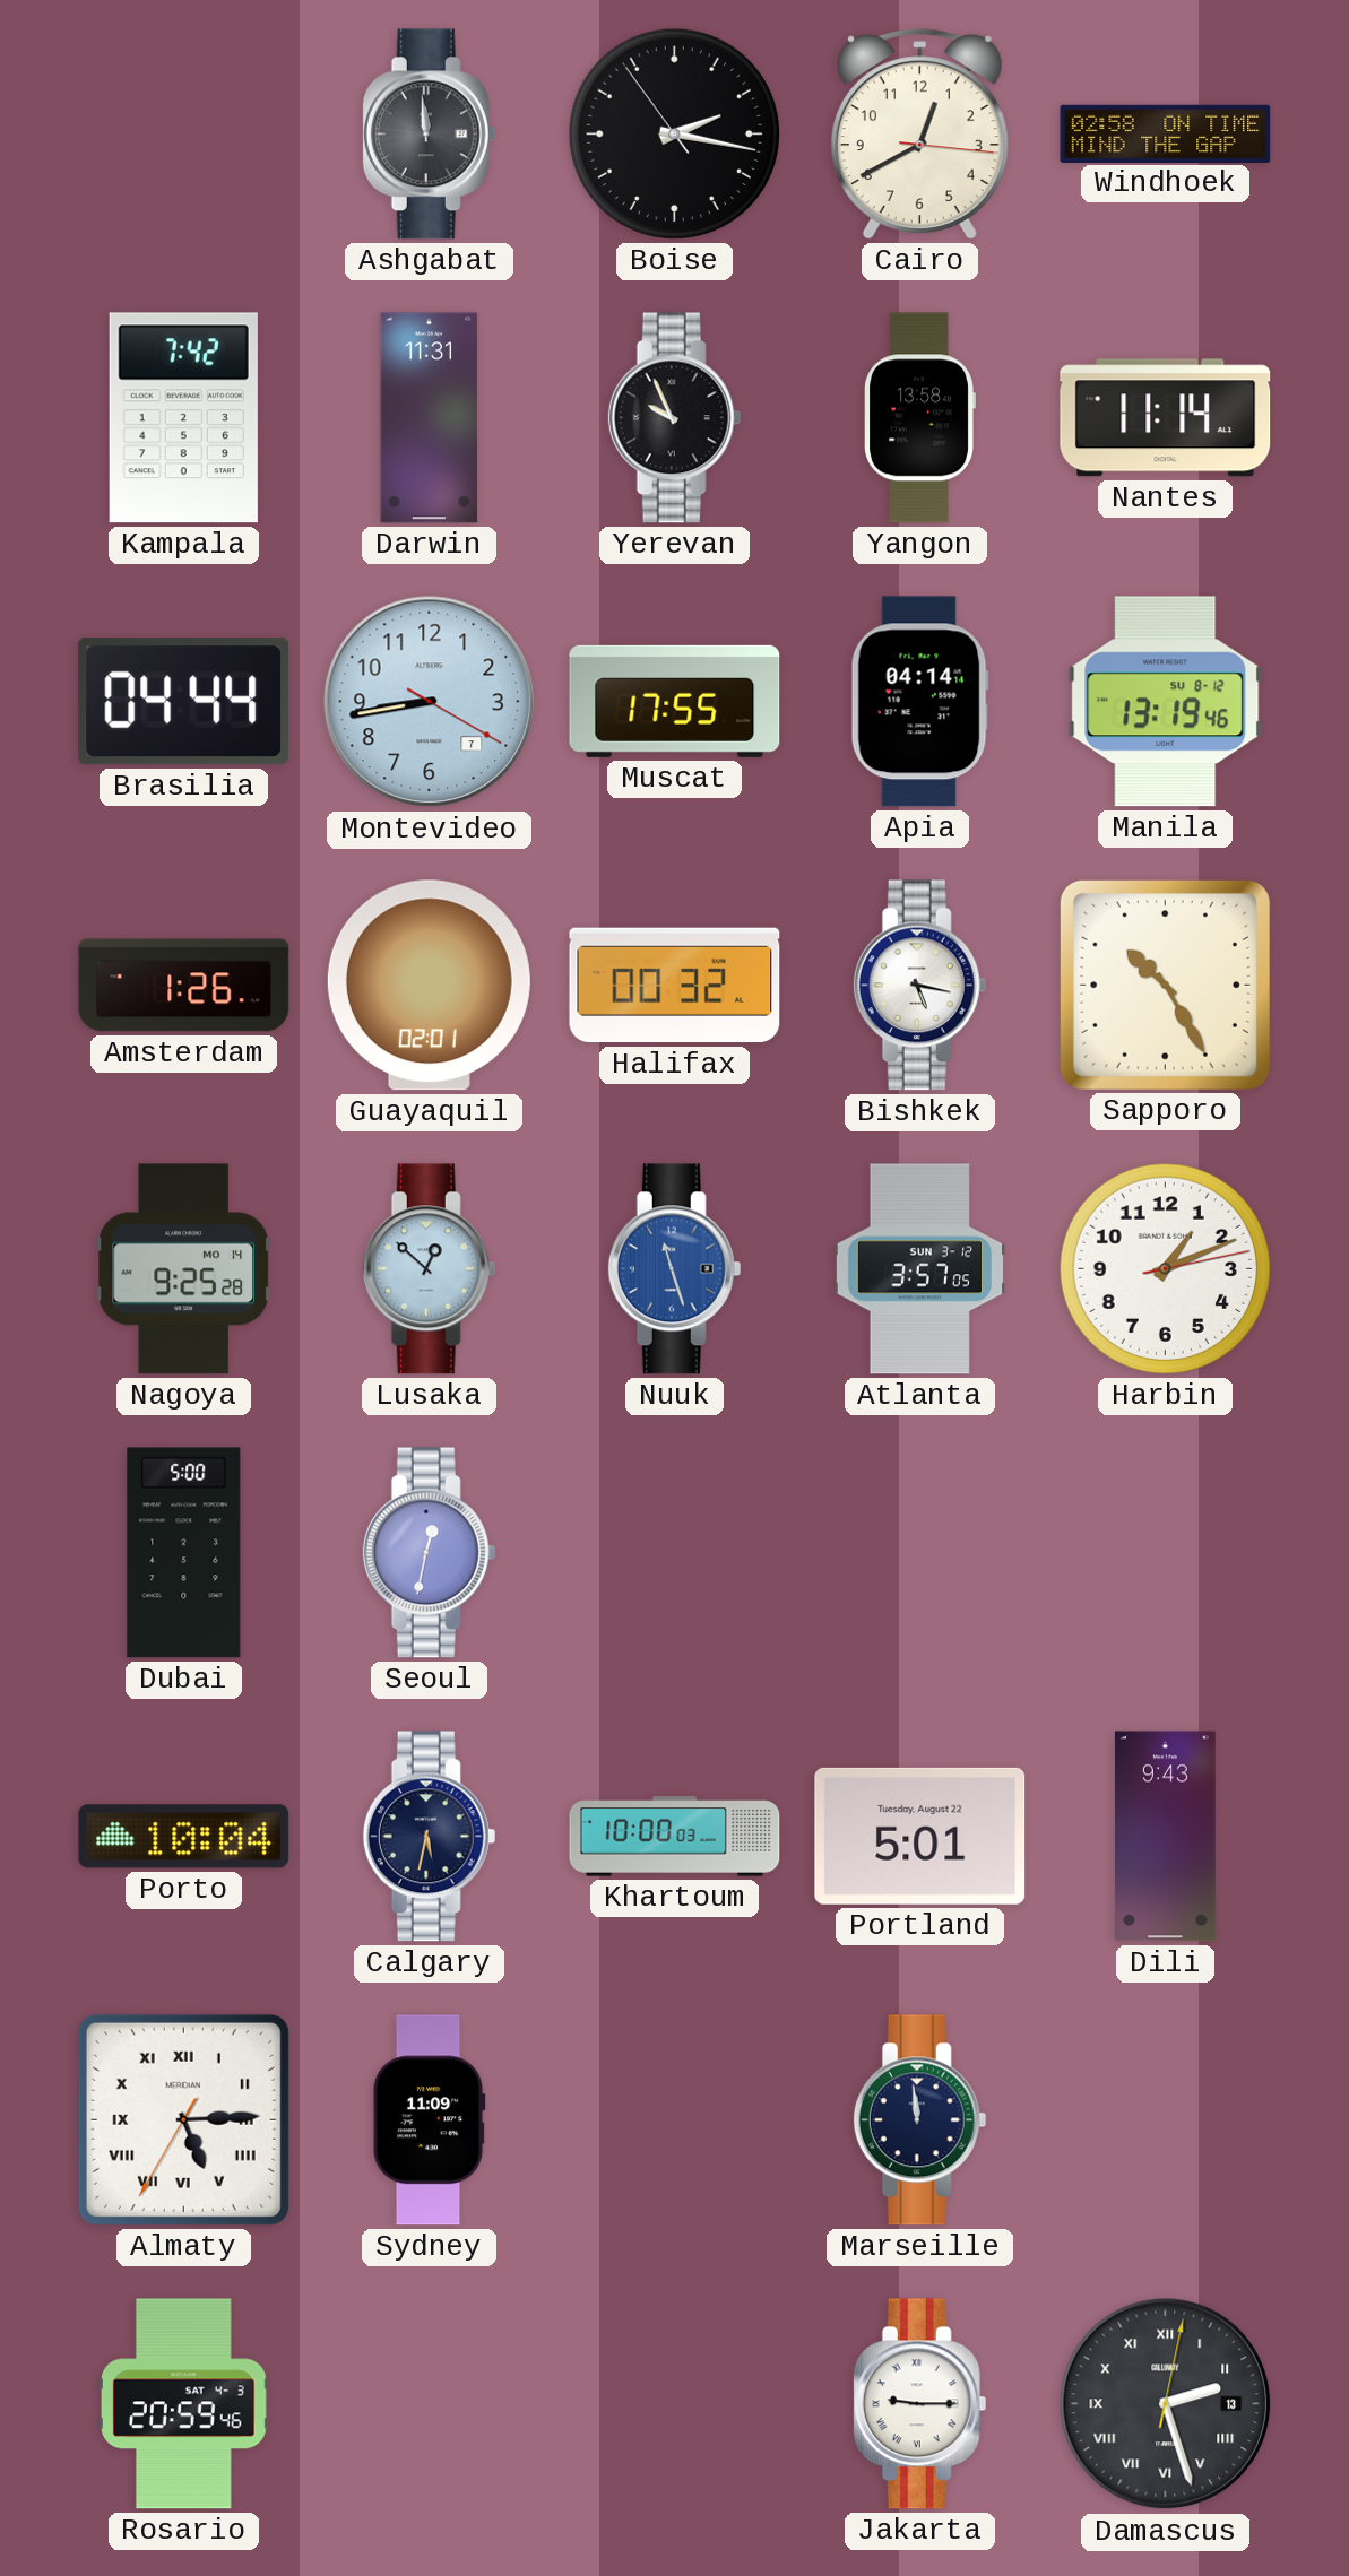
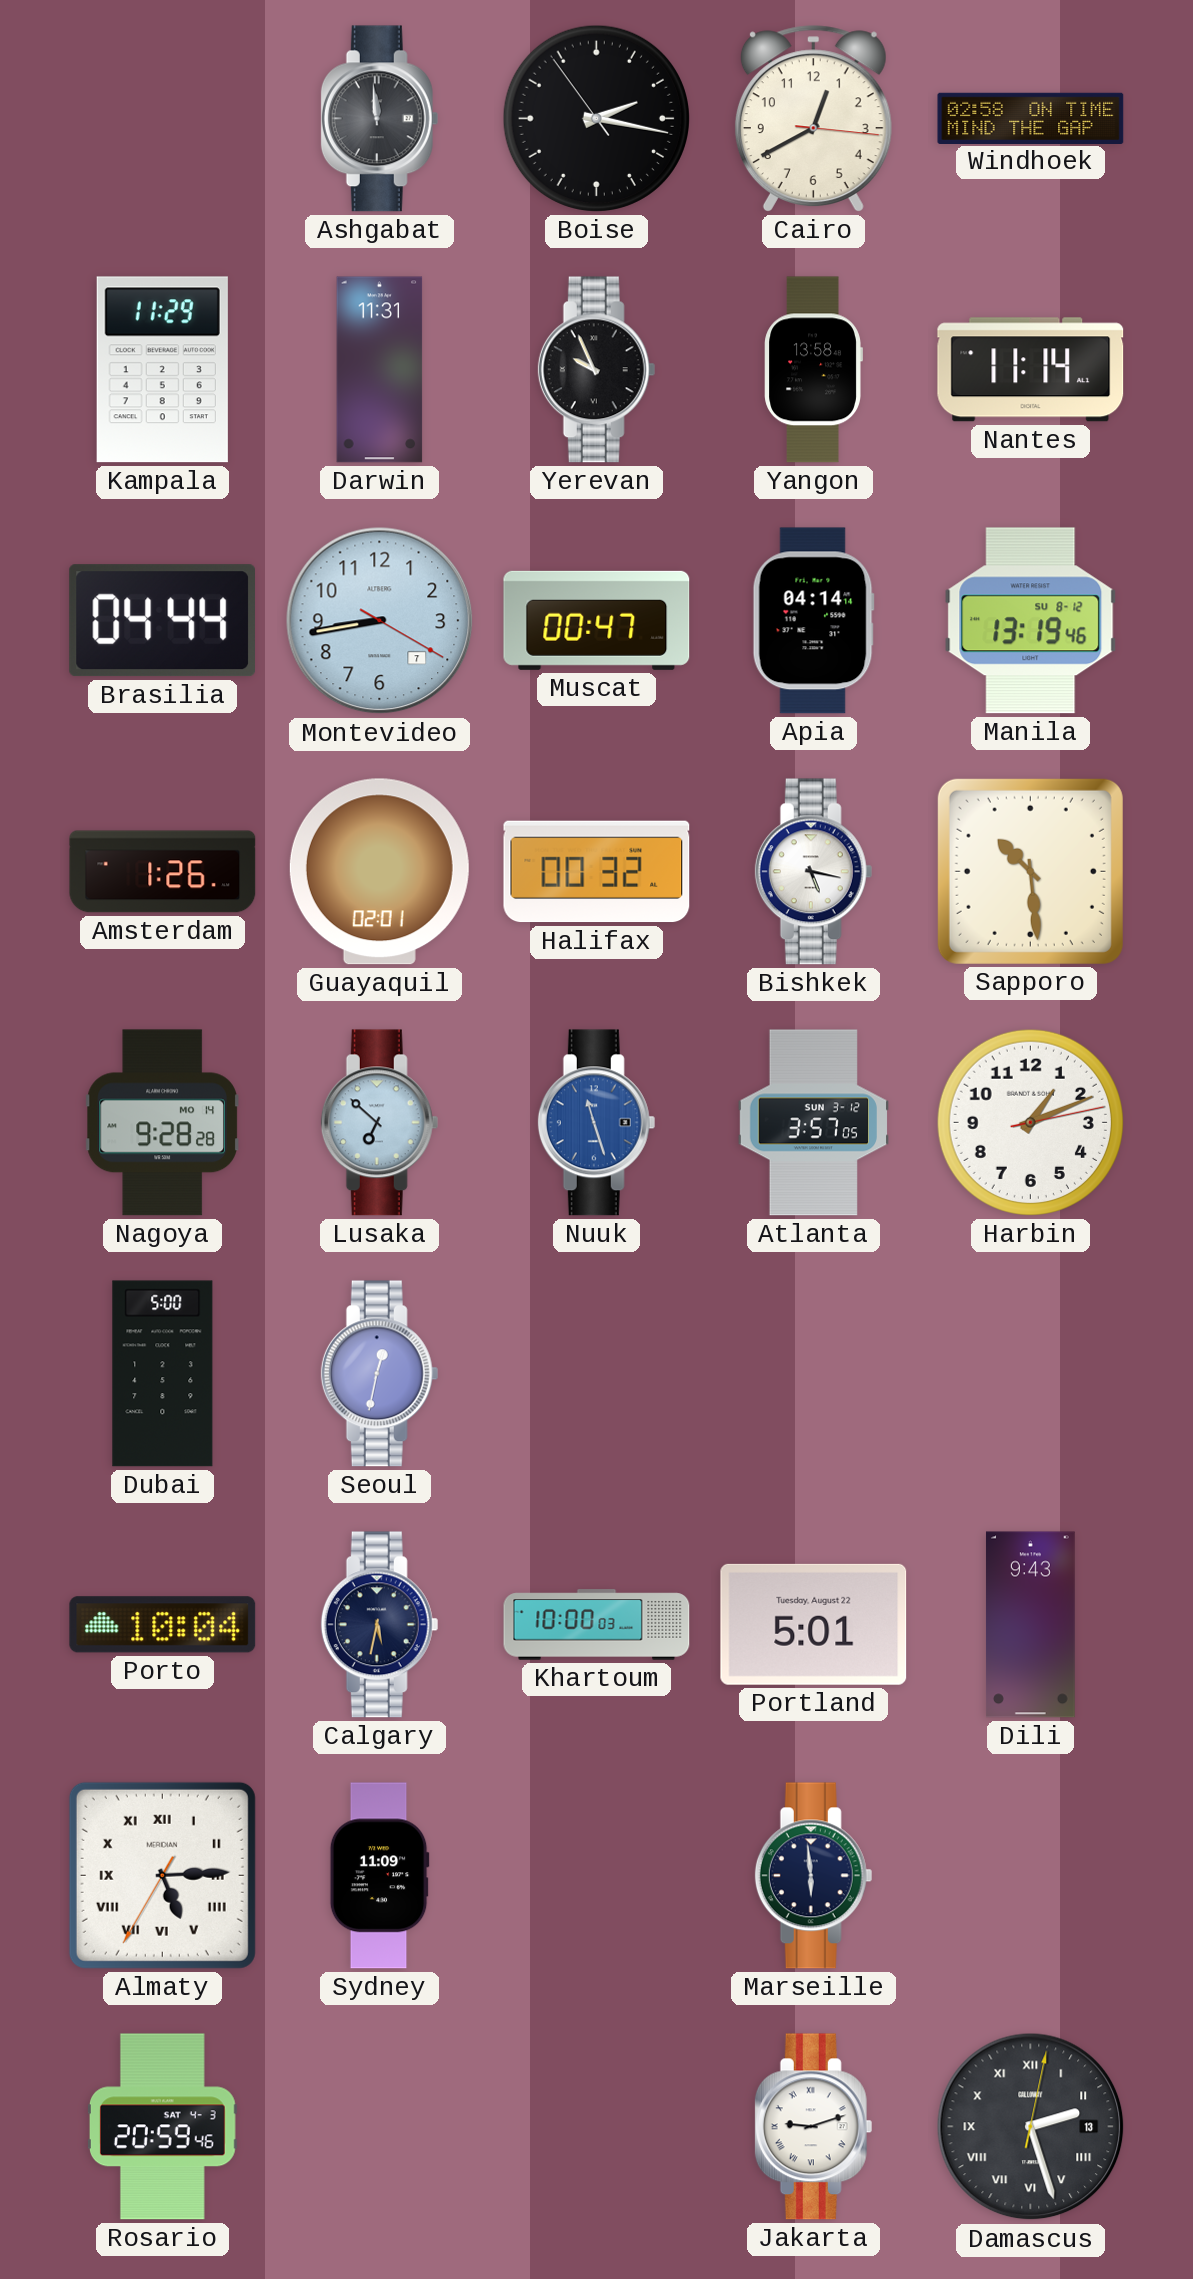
Kampala: 7:42 -> 11:29
Muscat: 17:55 -> 00:47
Sapporo: 10:25 -> 10:29
Nagoya: 9:25 -> 9:28
Lusaka: 12:52 -> 6:52
Marseille: 11:59 -> 5:59
Jakarta: 9:15 -> 9:12
